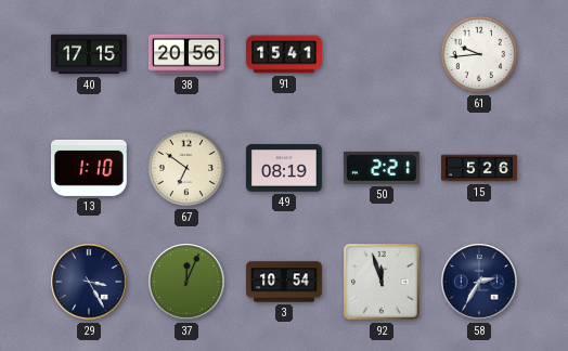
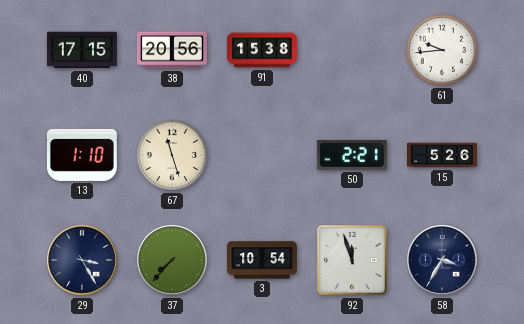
91: 15:41 -> 15:38
67: 6:51 -> 11:27
49: 08:19 -> none
37: 12:04 -> 7:37
58: 2:35 -> 3:35
